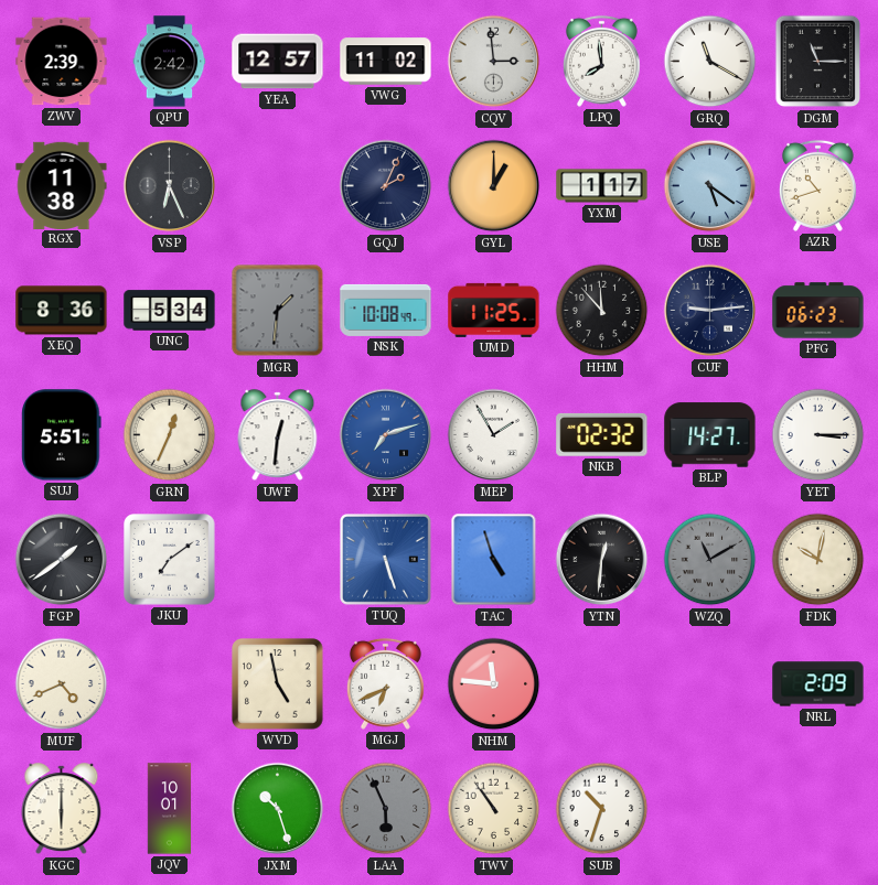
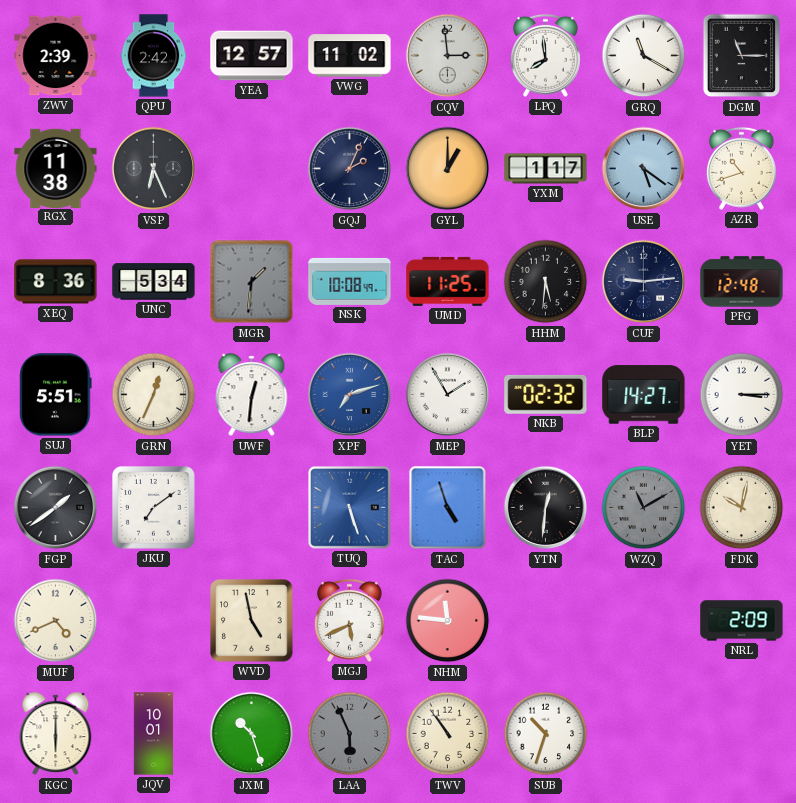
HHM: 11:53 -> 5:31
PFG: 06:23 -> 12:48
MGJ: 6:41 -> 5:41
